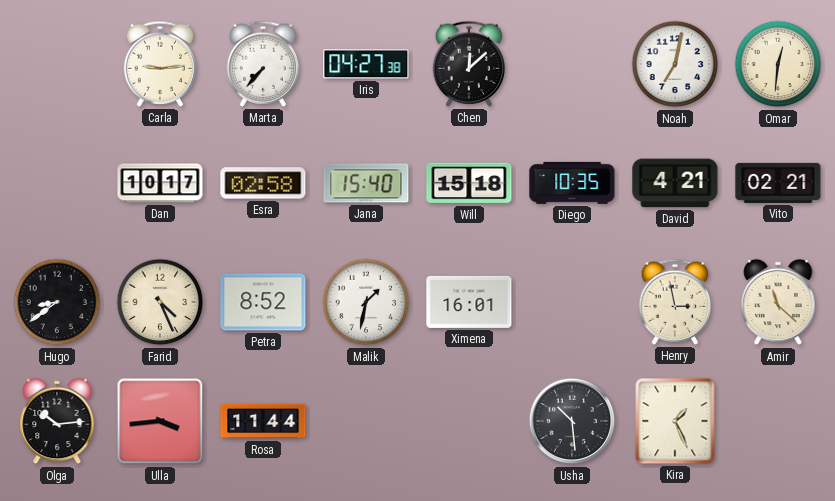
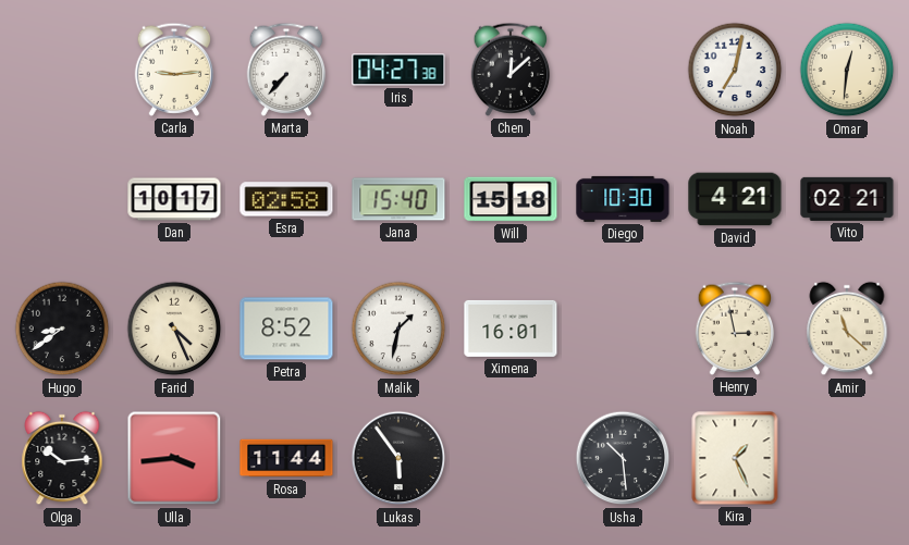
Diego: 10:35 -> 10:30
Lukas: none -> 5:54
